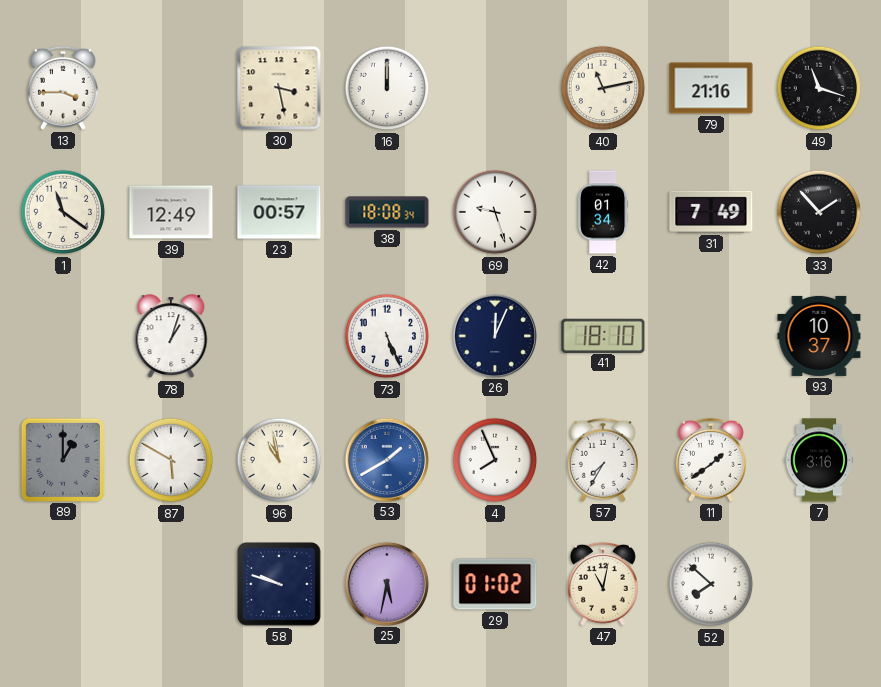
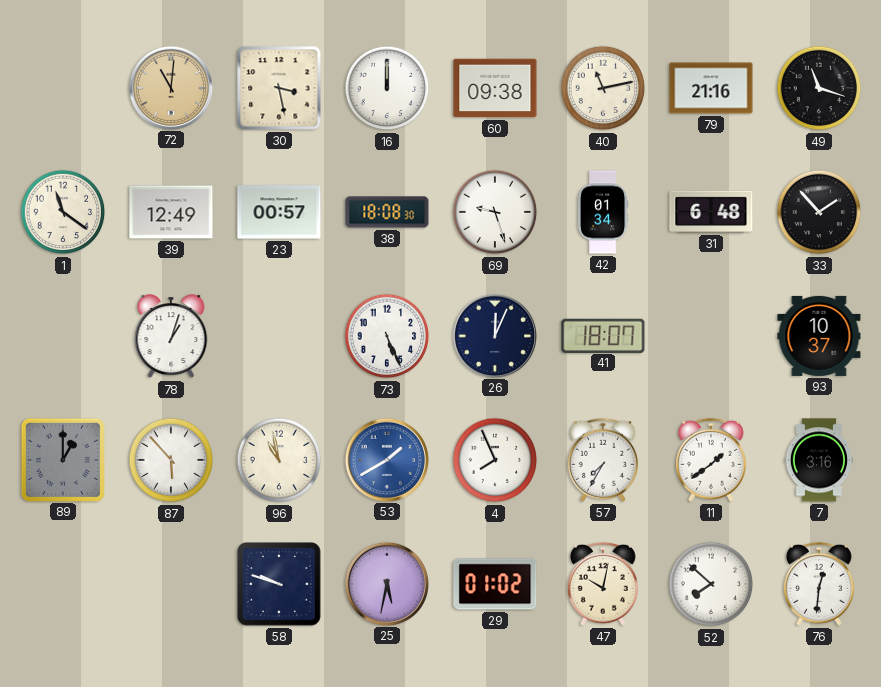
13: 3:45 -> none
72: none -> 11:01
60: none -> 09:38
38: 18:08:34 -> 18:08:30
31: 7:49 -> 6:48
41: 18:10 -> 18:07
87: 5:50 -> 5:53
47: 11:02 -> 10:02
76: none -> 12:31
